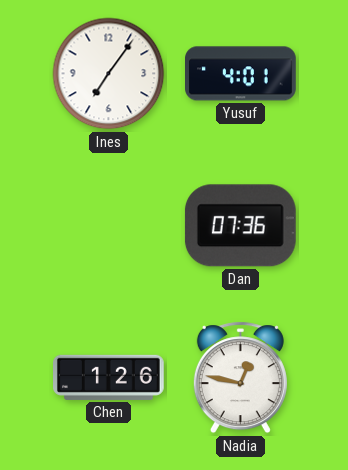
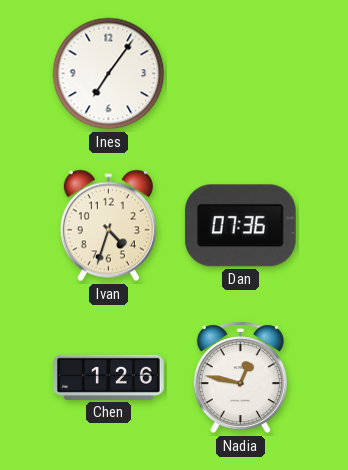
Yusuf: 4:01 -> none
Ivan: none -> 4:33
